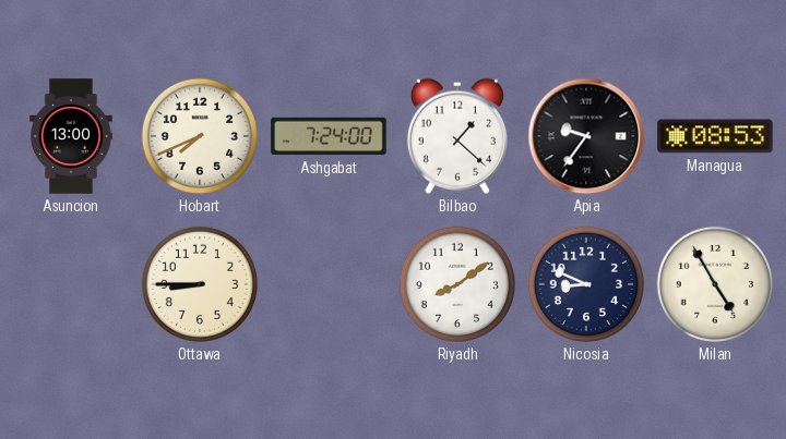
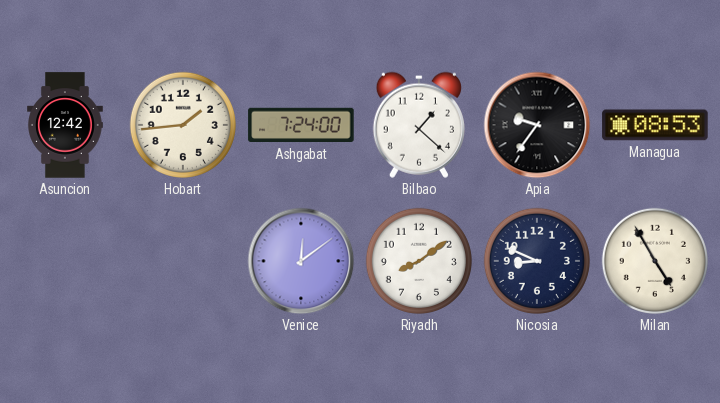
Asuncion: 13:00 -> 12:42
Hobart: 7:41 -> 1:44
Ottawa: 8:45 -> none
Venice: none -> 12:09
